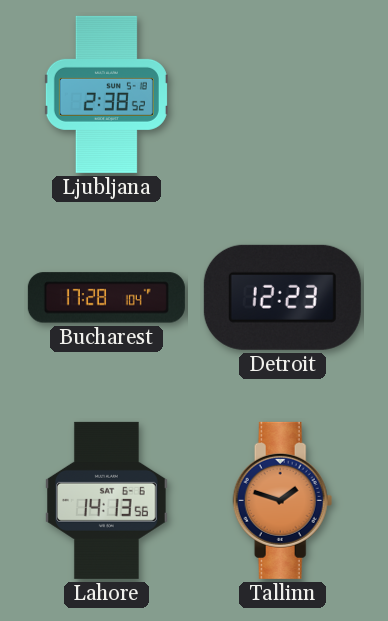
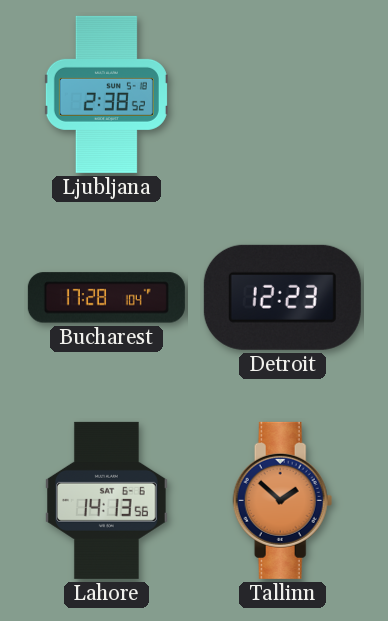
Tallinn: 1:48 -> 1:52
